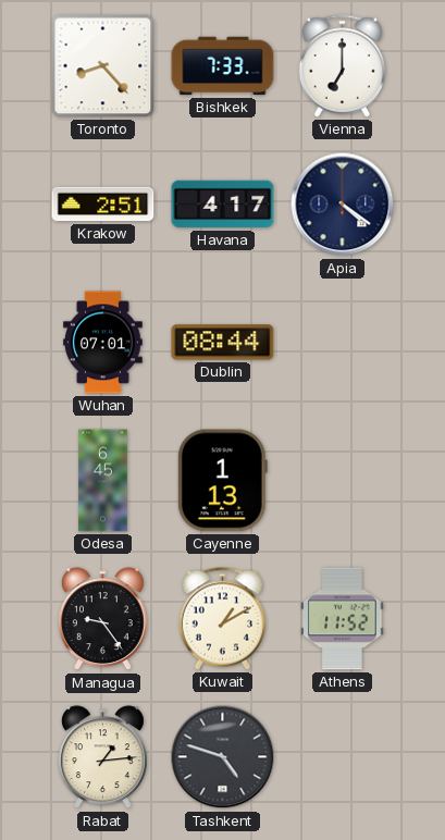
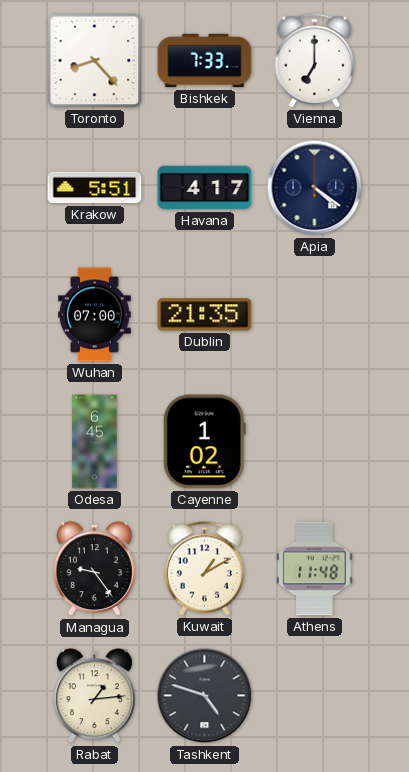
Krakow: 2:51 -> 5:51
Wuhan: 07:01 -> 07:00
Dublin: 08:44 -> 21:35
Cayenne: 1:13 -> 1:02
Athens: 11:52 -> 11:48
